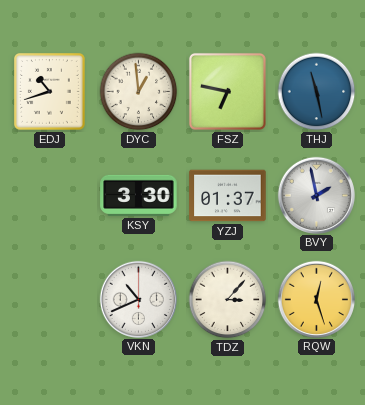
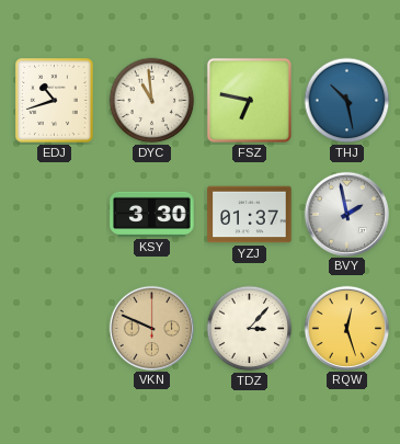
DYC: 12:59 -> 10:59
THJ: 11:28 -> 10:28
VKN: 10:41 -> 9:49
VKN dial: white -> champagne
